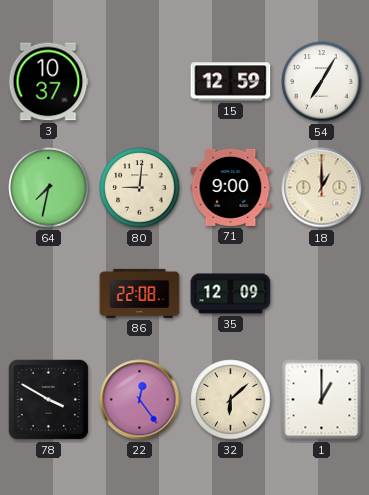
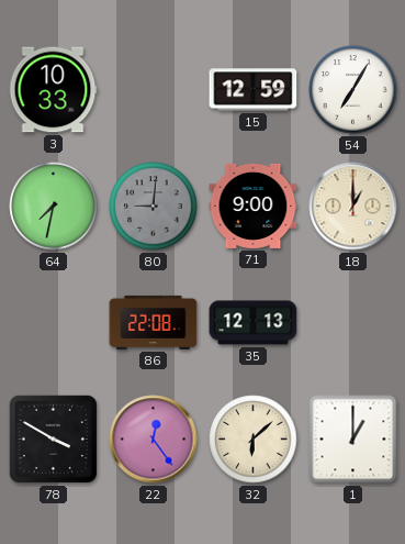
3: 10:37 -> 10:33
80 dial: cream -> grey
35: 12:09 -> 12:13
